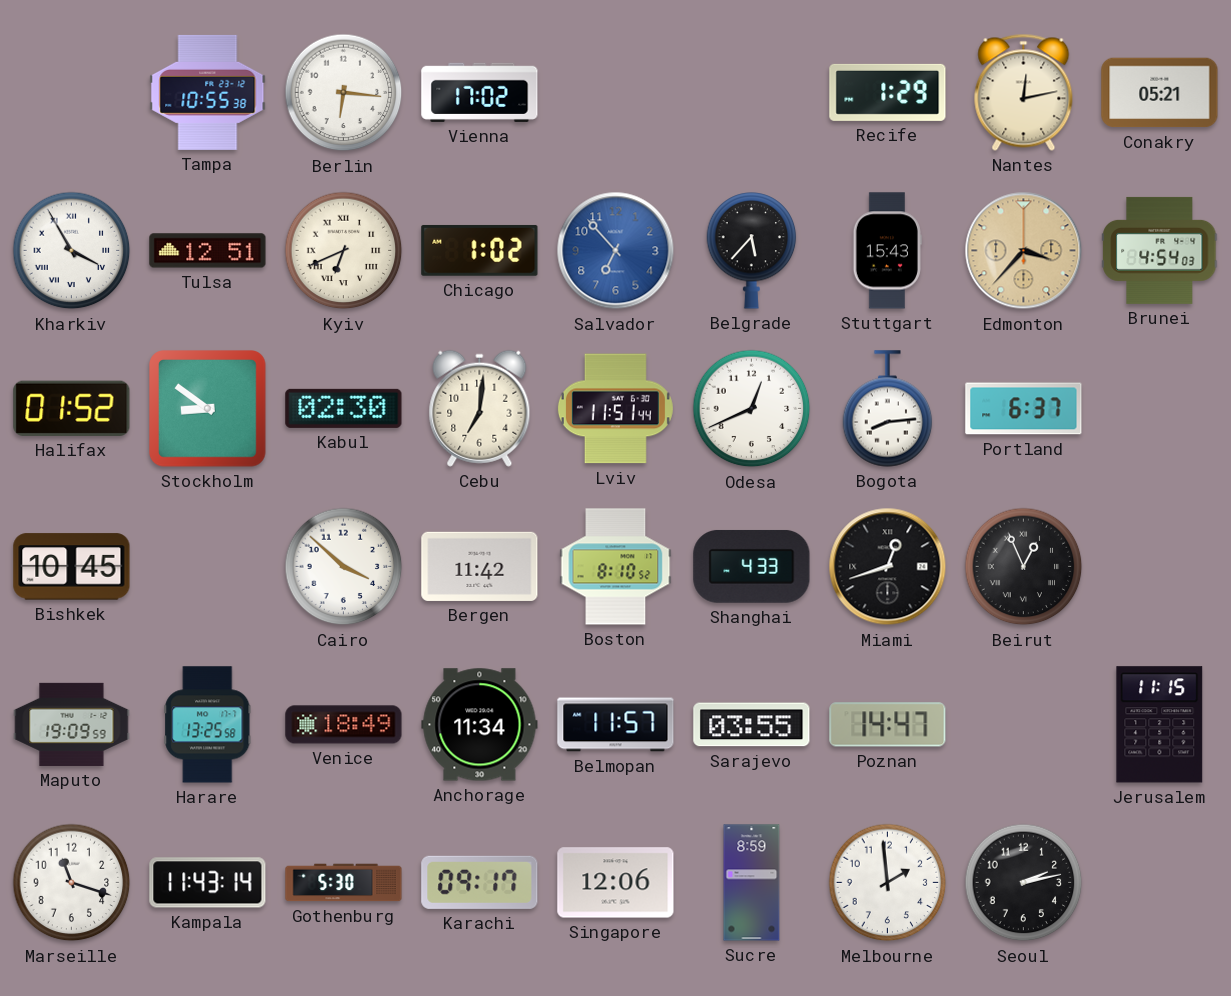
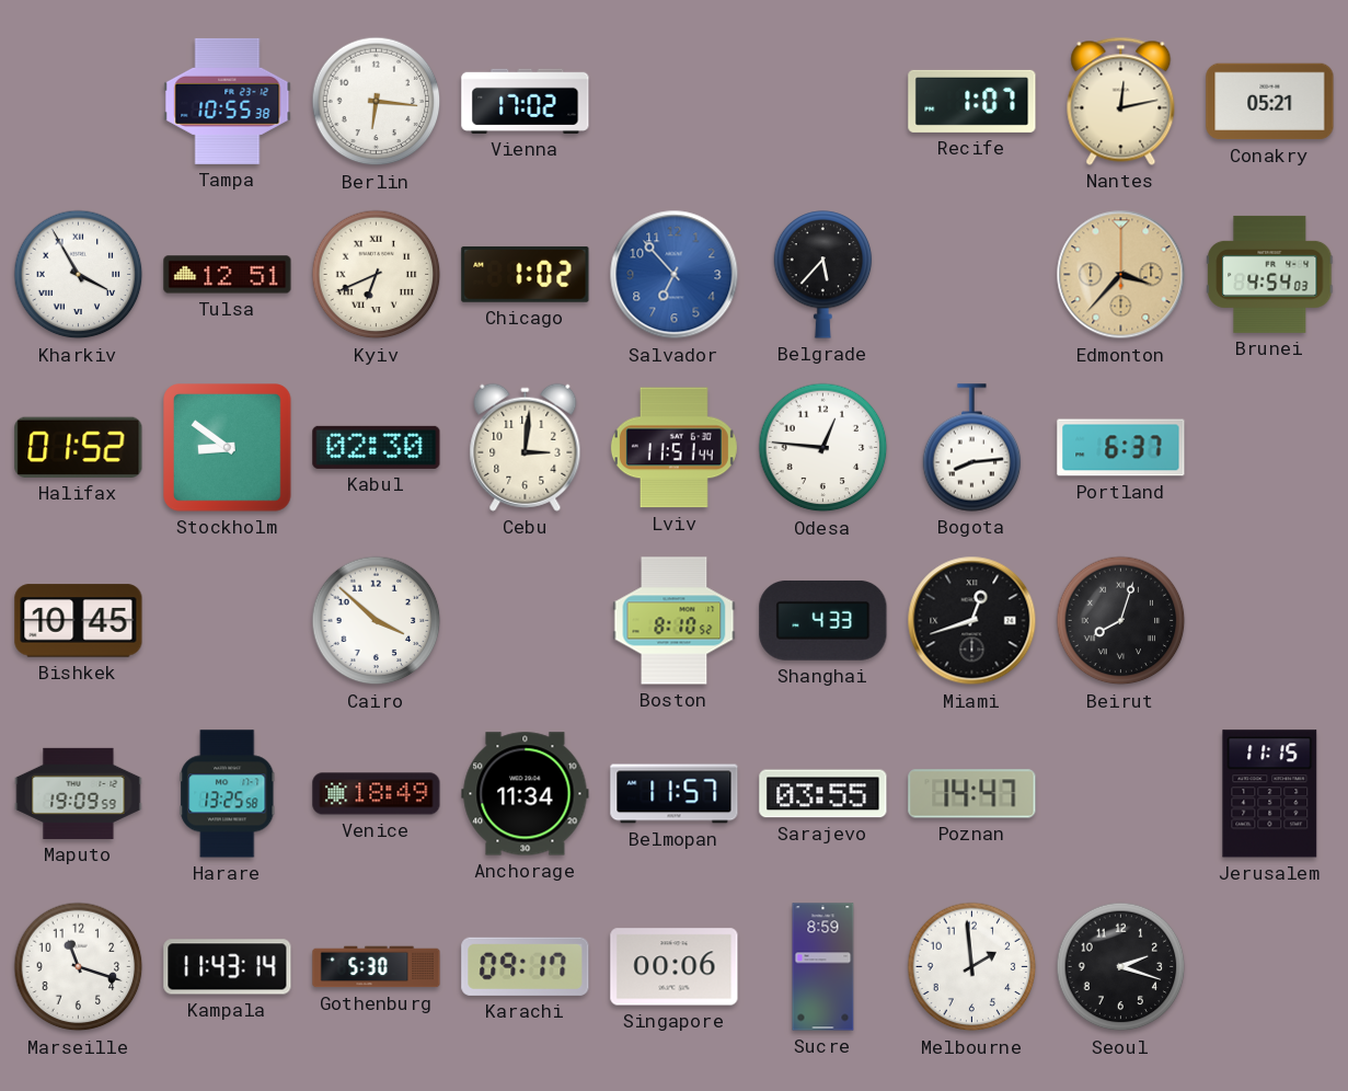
Recife: 1:29 -> 1:07
Stuttgart: 15:43 -> none
Cebu: 7:01 -> 3:01
Odesa: 12:41 -> 12:46
Bergen: 11:42 -> none
Beirut: 12:56 -> 8:03
Singapore: 12:06 -> 00:06
Seoul: 2:13 -> 2:18
